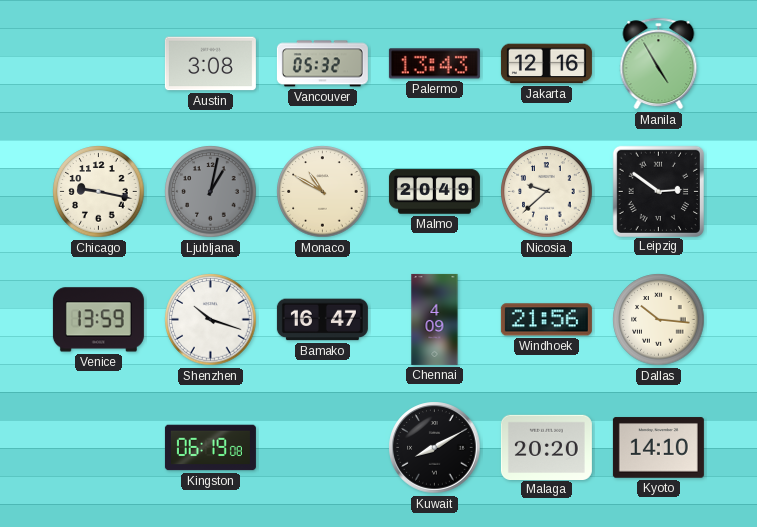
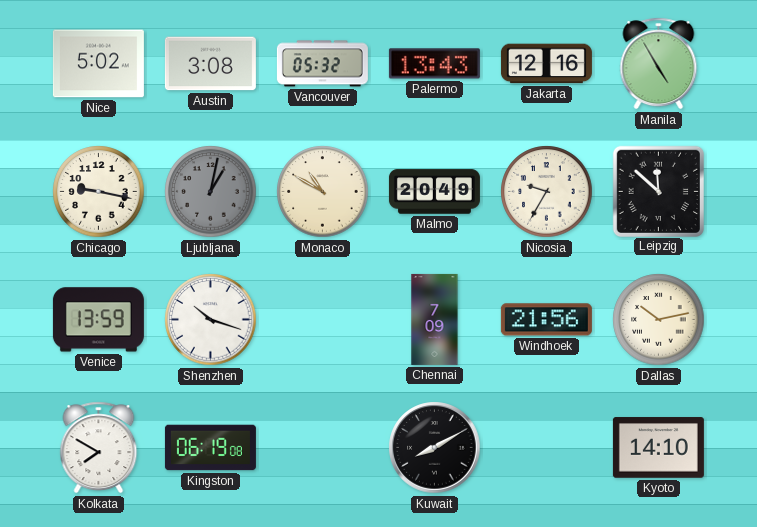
Nice: none -> 5:02
Nicosia: 9:38 -> 9:35
Leipzig: 2:51 -> 11:52
Bamako: 16:47 -> none
Chennai: 4:09 -> 7:09
Dallas: 10:16 -> 10:13
Kolkata: none -> 7:50
Malaga: 20:20 -> none
